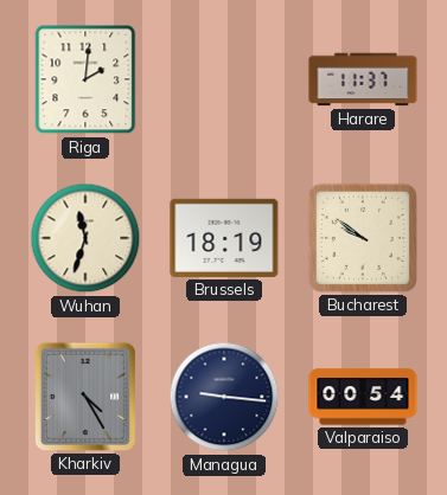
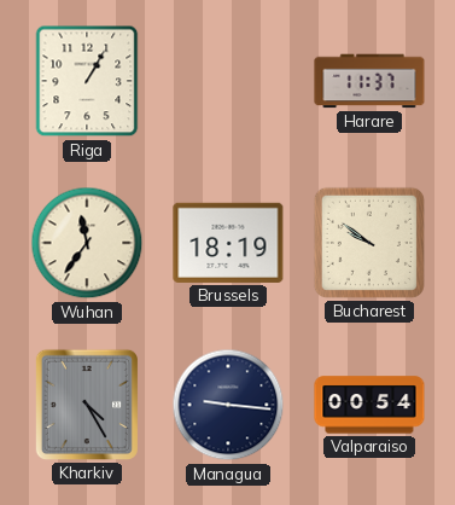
Riga: 2:01 -> 1:05
Wuhan: 11:33 -> 11:36
